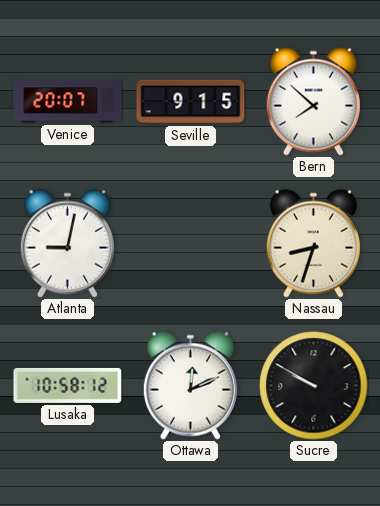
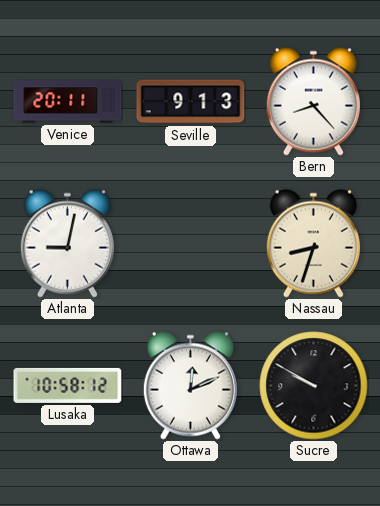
Venice: 20:07 -> 20:11
Seville: 9:15 -> 9:13
Bern: 7:52 -> 8:23
